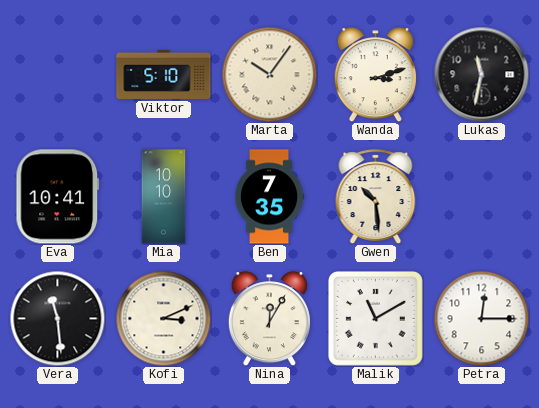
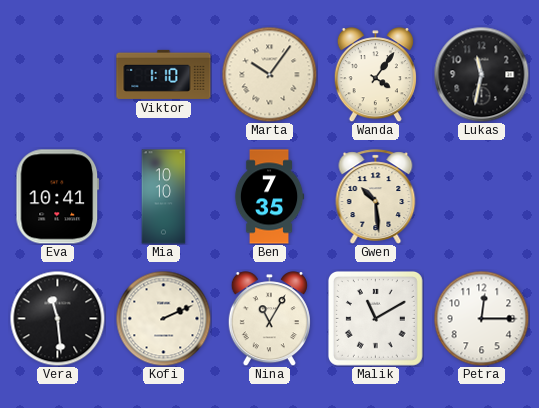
Viktor: 5:10 -> 1:10
Wanda: 3:12 -> 4:06
Kofi: 3:11 -> 2:11
Nina: 12:05 -> 11:05
